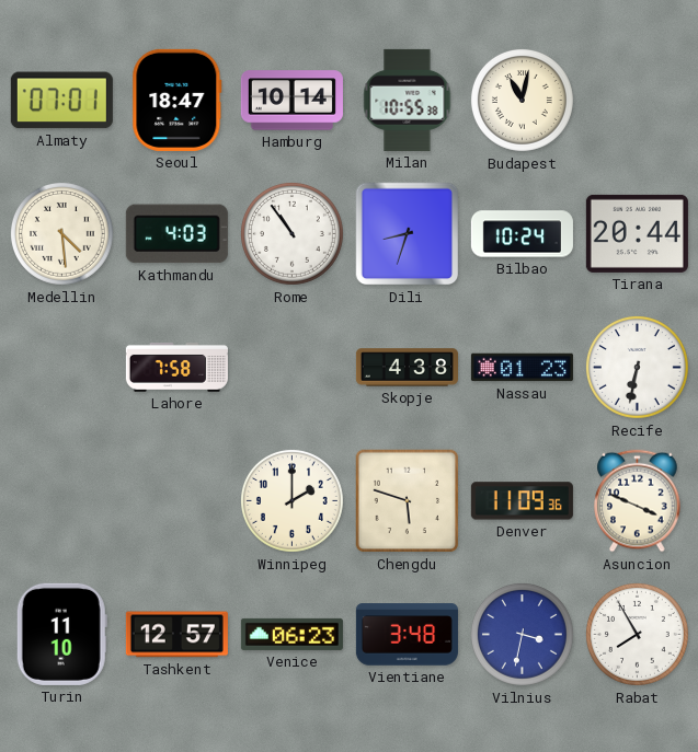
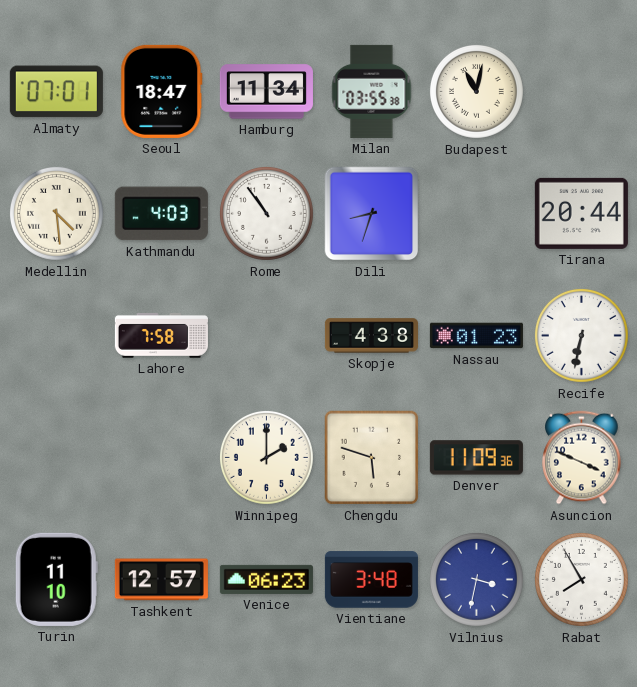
Hamburg: 10:14 -> 11:34
Milan: 10:55 -> 03:55
Bilbao: 10:24 -> none
